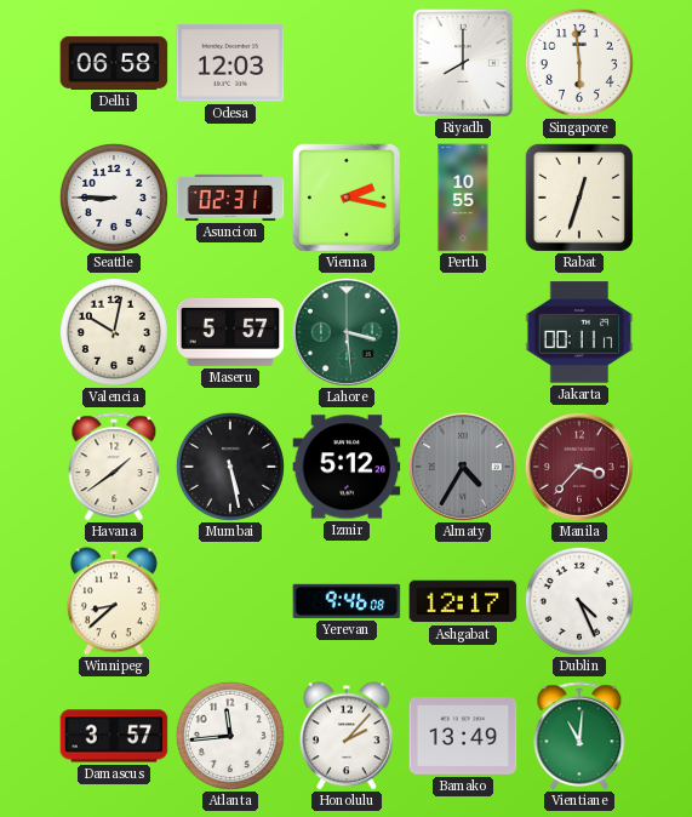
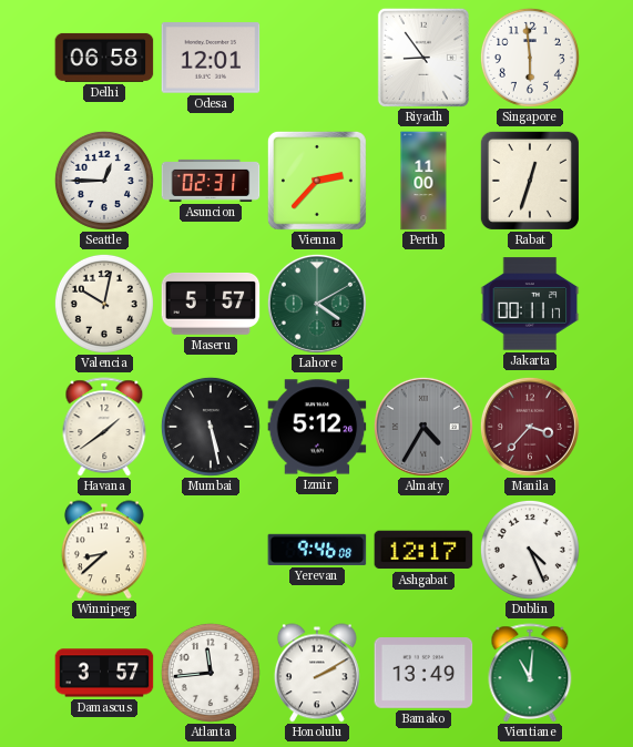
Odesa: 12:03 -> 12:01
Riyadh: 8:00 -> 8:54
Seattle: 8:45 -> 12:45
Vienna: 2:17 -> 2:37
Perth: 10:55 -> 11:00
Lahore: 3:29 -> 4:10
Honolulu: 2:07 -> 2:10
